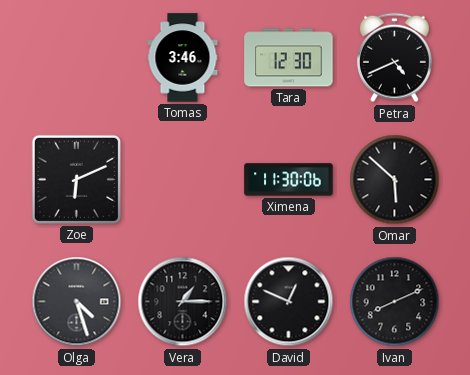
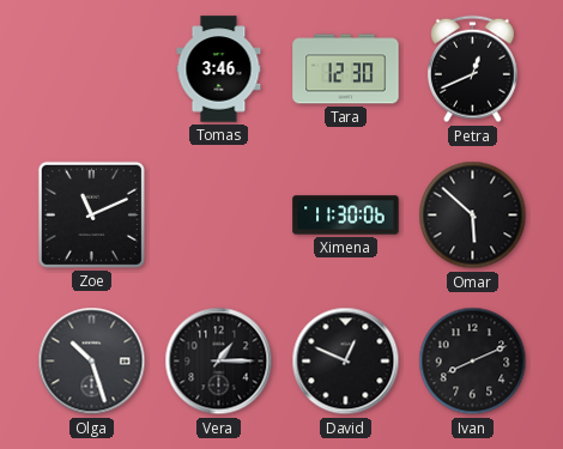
Petra: 4:41 -> 12:41
Zoe: 6:11 -> 11:11
Olga: 4:27 -> 10:27
